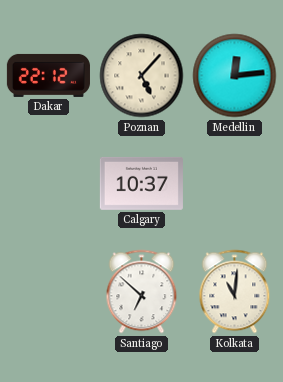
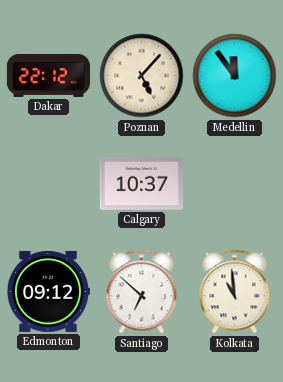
Medellin: 12:14 -> 11:54
Edmonton: none -> 09:12
Kolkata: 11:01 -> 10:59
